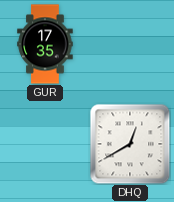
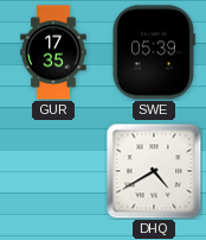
SWE: none -> 05:39
DHQ: 12:40 -> 4:40
